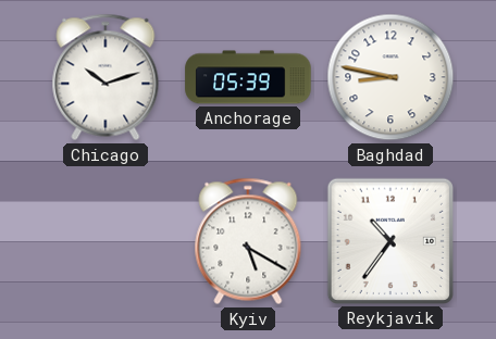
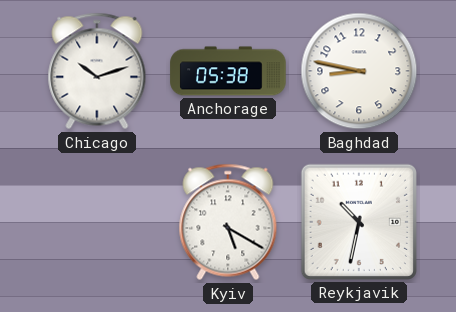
Anchorage: 05:39 -> 05:38
Reykjavik: 10:36 -> 10:32
